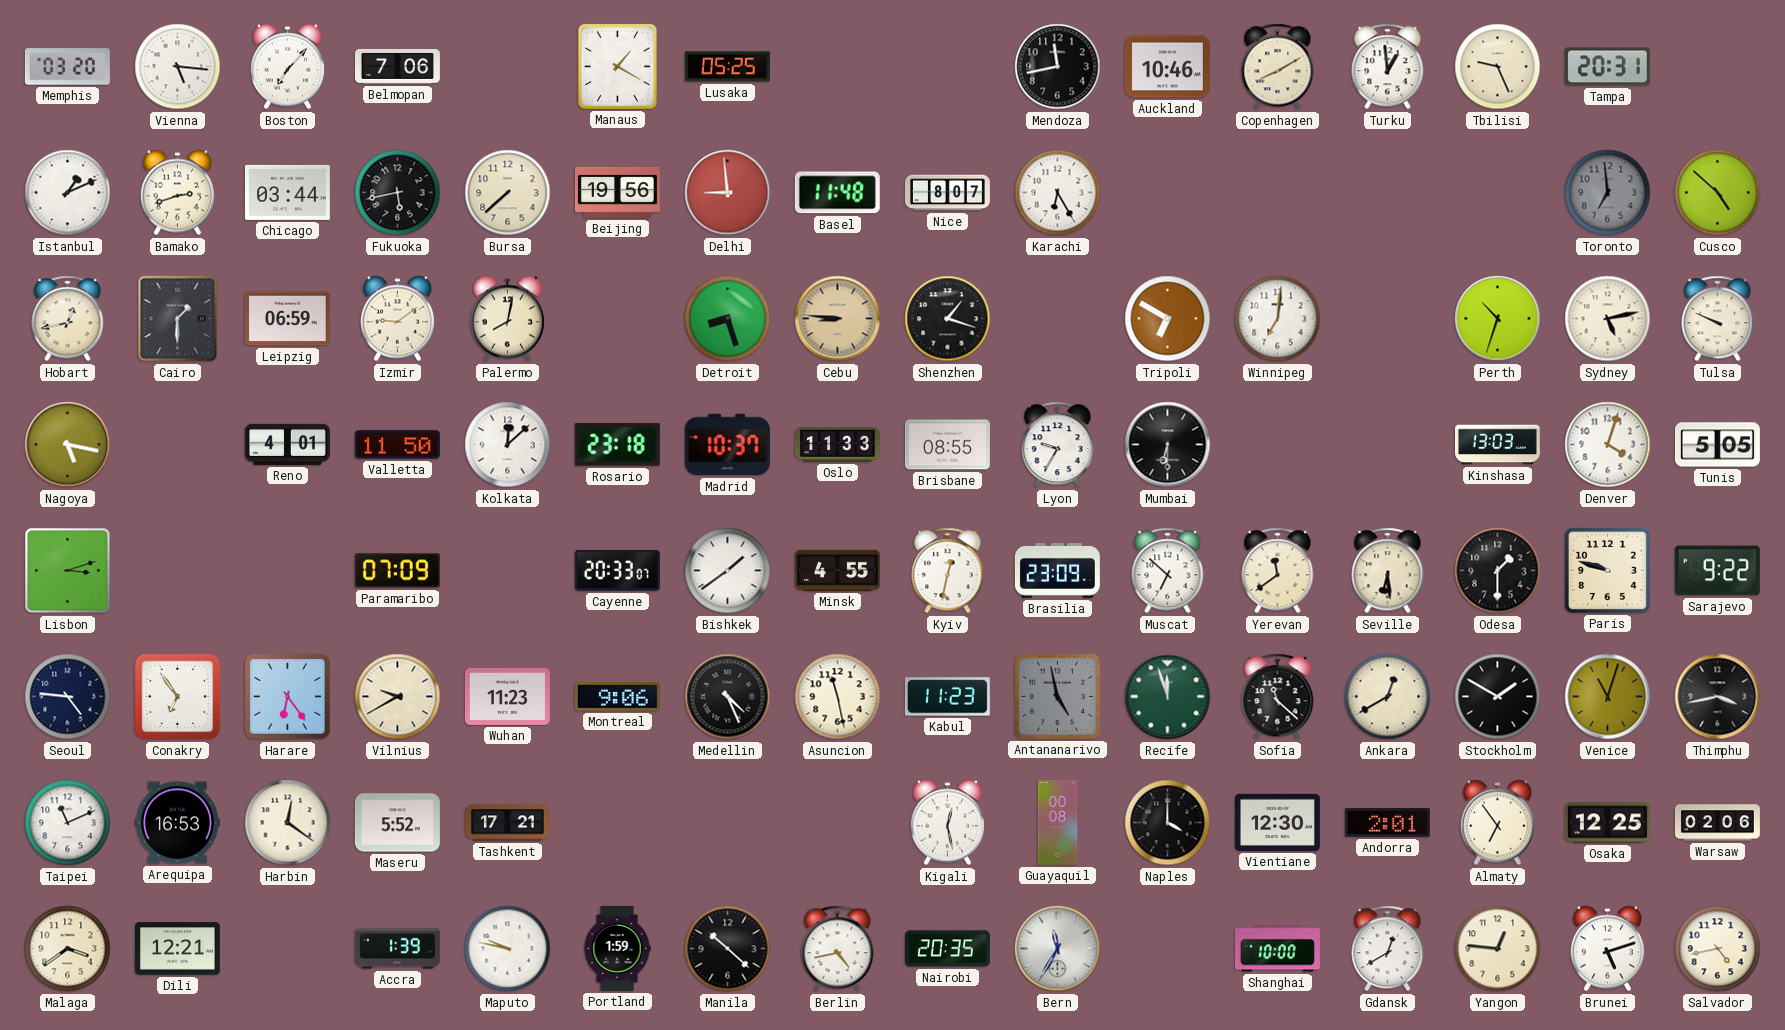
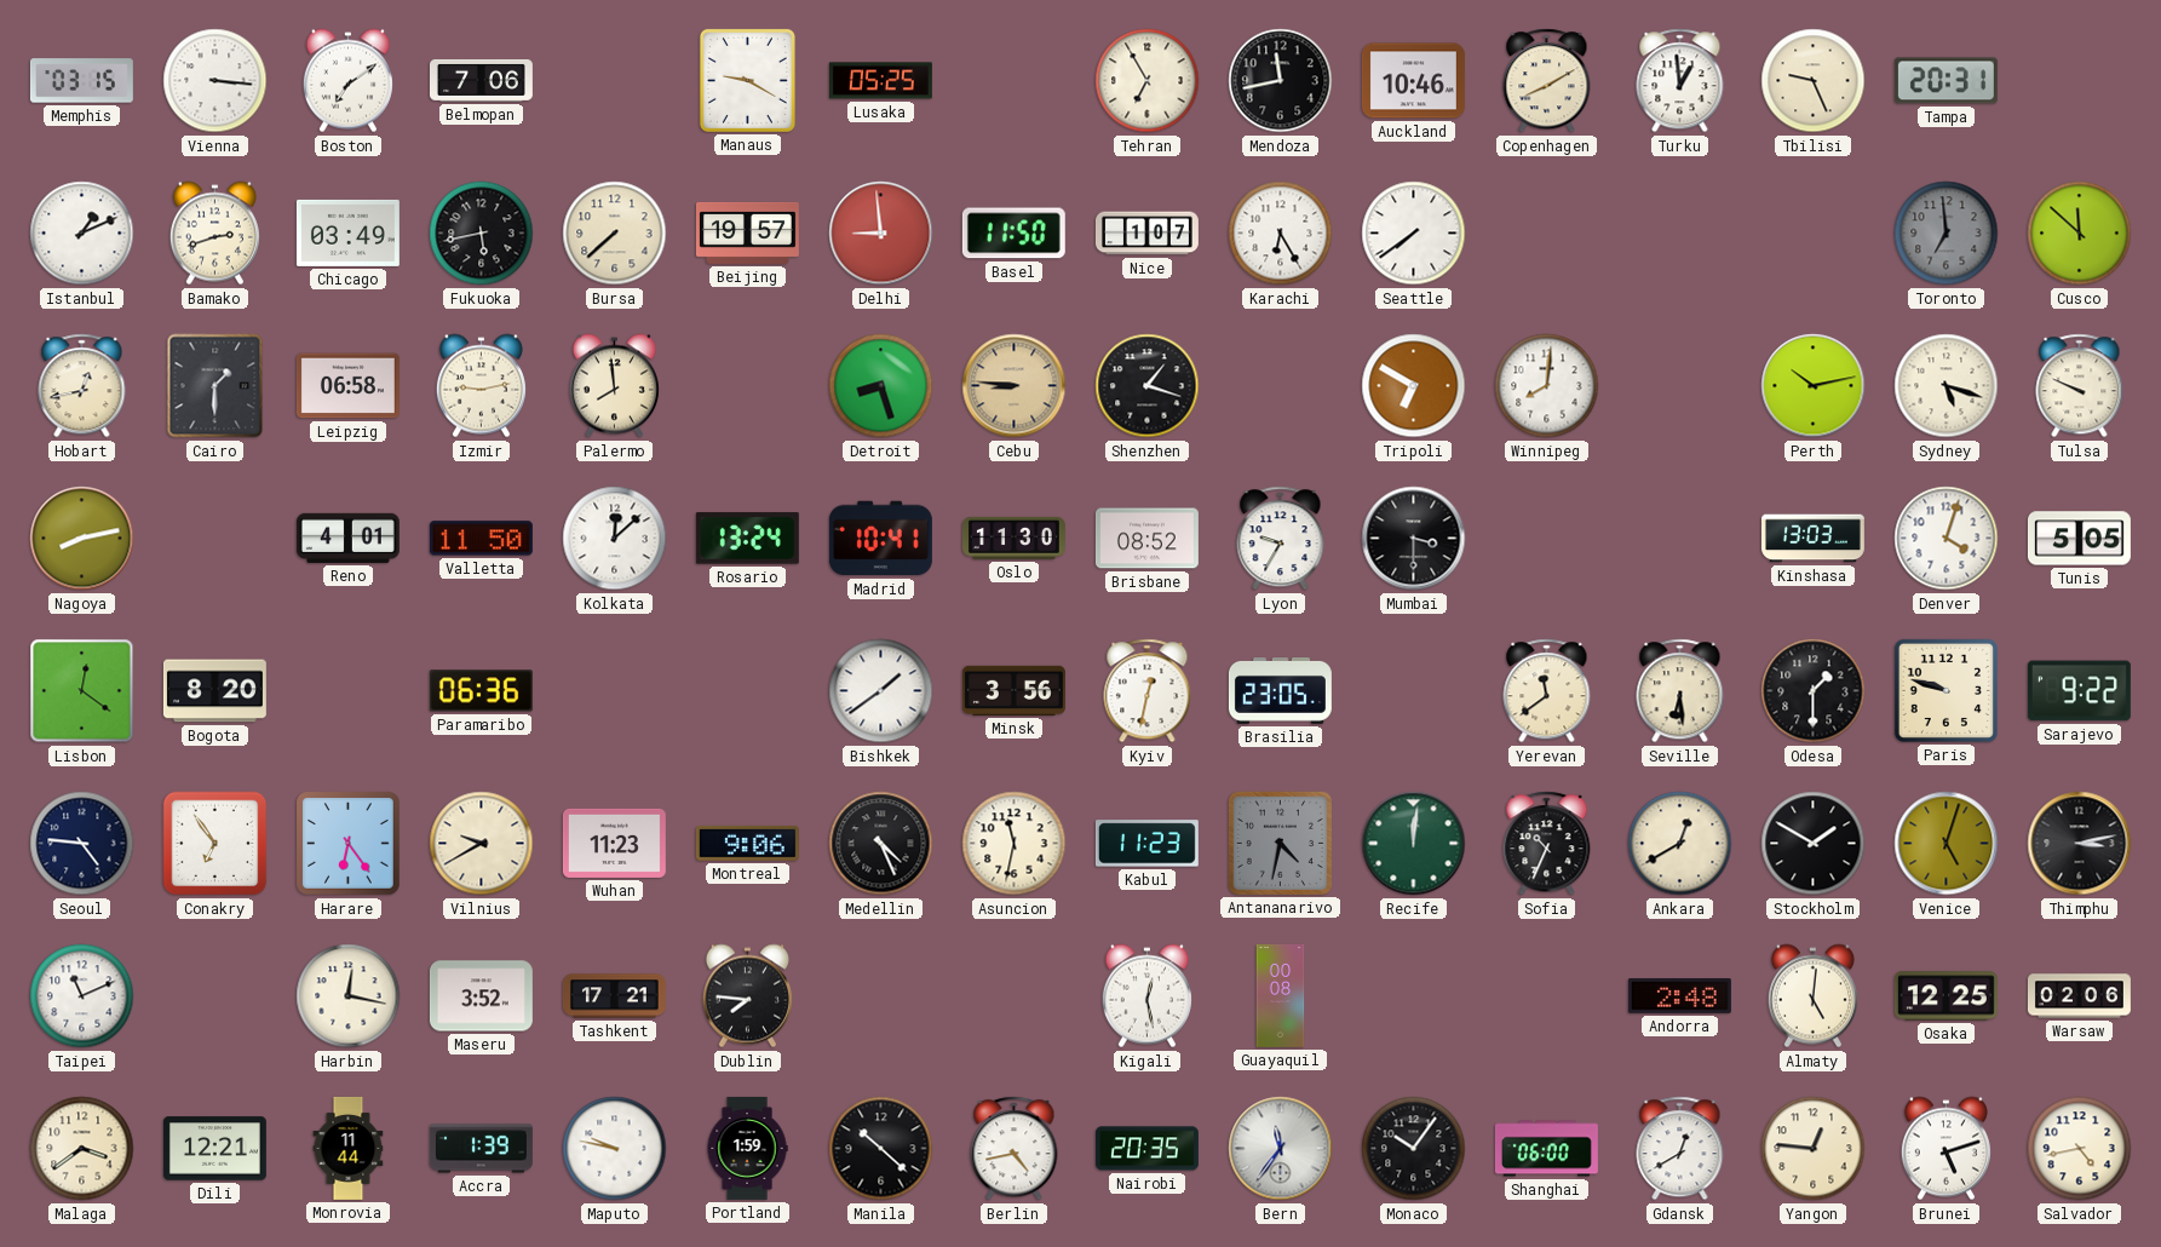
Memphis: 03:20 -> 03:15
Vienna: 5:16 -> 3:16
Boston: 7:07 -> 7:09
Manaus: 1:20 -> 9:20
Tehran: none -> 6:55
Chicago: 03:44 -> 03:49
Beijing: 19:56 -> 19:57
Basel: 11:48 -> 11:50
Nice: 8:07 -> 1:07
Seattle: none -> 7:39
Cusco: 4:52 -> 11:52
Leipzig: 06:59 -> 06:58
Izmir: 9:09 -> 9:13
Palermo: 8:02 -> 7:59
Winnipeg: 7:01 -> 8:01
Perth: 10:33 -> 10:13
Sydney: 5:13 -> 5:18
Nagoya: 5:17 -> 8:13
Rosario: 23:18 -> 13:24
Madrid: 10:37 -> 10:41
Oslo: 11:33 -> 11:30
Brisbane: 08:55 -> 08:52
Mumbai: 6:30 -> 3:30
Lisbon: 3:12 -> 12:21
Bogota: none -> 8:20
Paramaribo: 07:09 -> 06:36
Cayenne: 20:33 -> none
Minsk: 4:55 -> 3:56
Brasilia: 23:09 -> 23:05
Muscat: 6:52 -> none
Asuncion: 11:28 -> 11:32
Antananarivo: 4:58 -> 4:32
Recife: 11:57 -> 12:01
Sofia: 11:22 -> 10:34
Venice: 11:03 -> 5:03
Thimphu: 3:43 -> 3:13
Arequipa: 16:53 -> none
Harbin: 12:21 -> 12:17
Maseru: 5:52 -> 3:52
Dublin: none -> 7:46
Naples: 4:00 -> none
Vientiane: 12:30 -> none
Andorra: 2:01 -> 2:48
Almaty: 6:54 -> 5:01
Monrovia: none -> 11:44
Bern: 11:35 -> 11:36
Monaco: none -> 10:06
Shanghai: 10:00 -> 06:00
